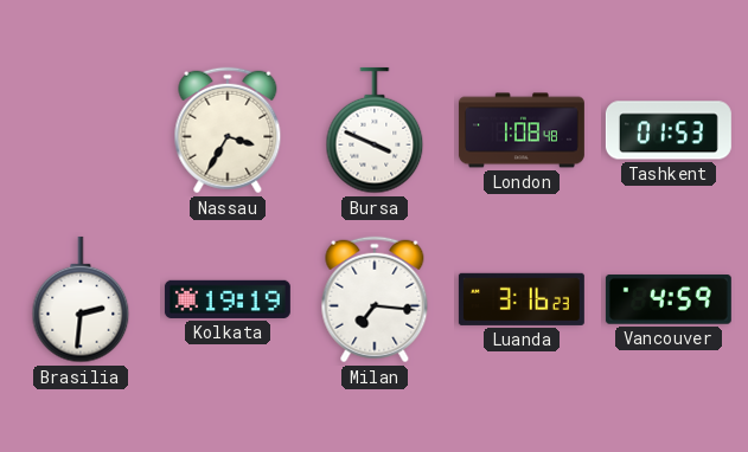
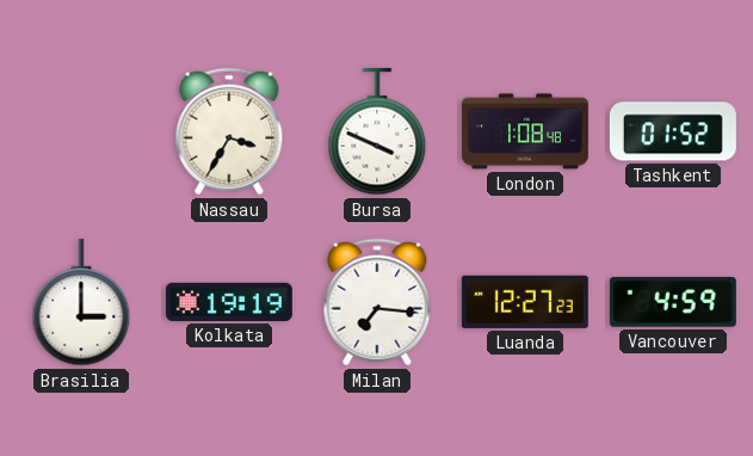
Tashkent: 01:53 -> 01:52
Brasilia: 2:31 -> 3:00
Luanda: 3:16 -> 12:27
